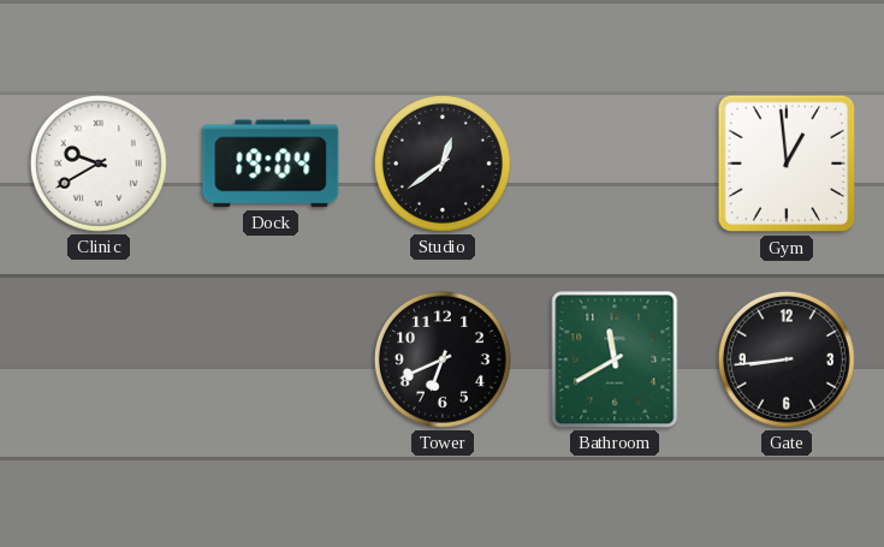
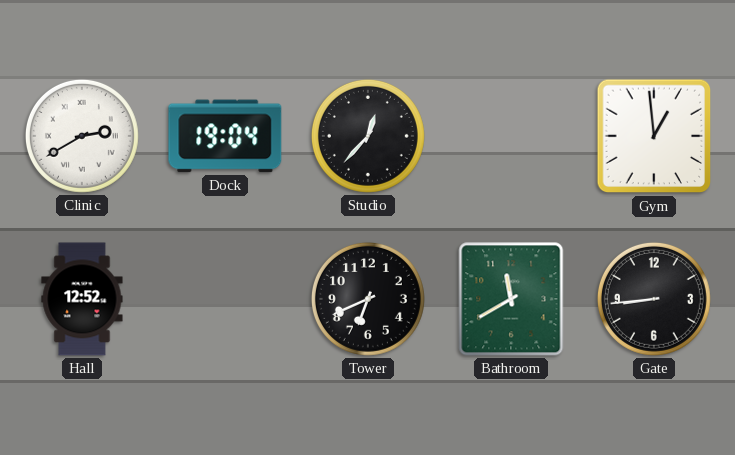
Clinic: 9:40 -> 2:40
Studio: 12:39 -> 12:37
Hall: none -> 12:52
